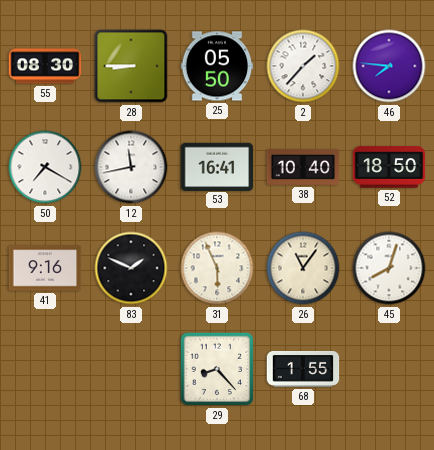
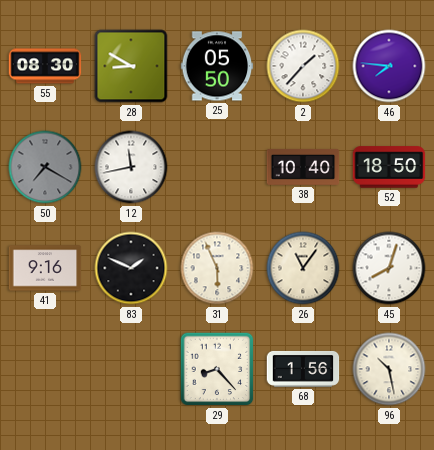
28: 8:45 -> 8:50
50 dial: white -> grey
53: 16:41 -> none
68: 1:55 -> 1:56
96: none -> 10:28
